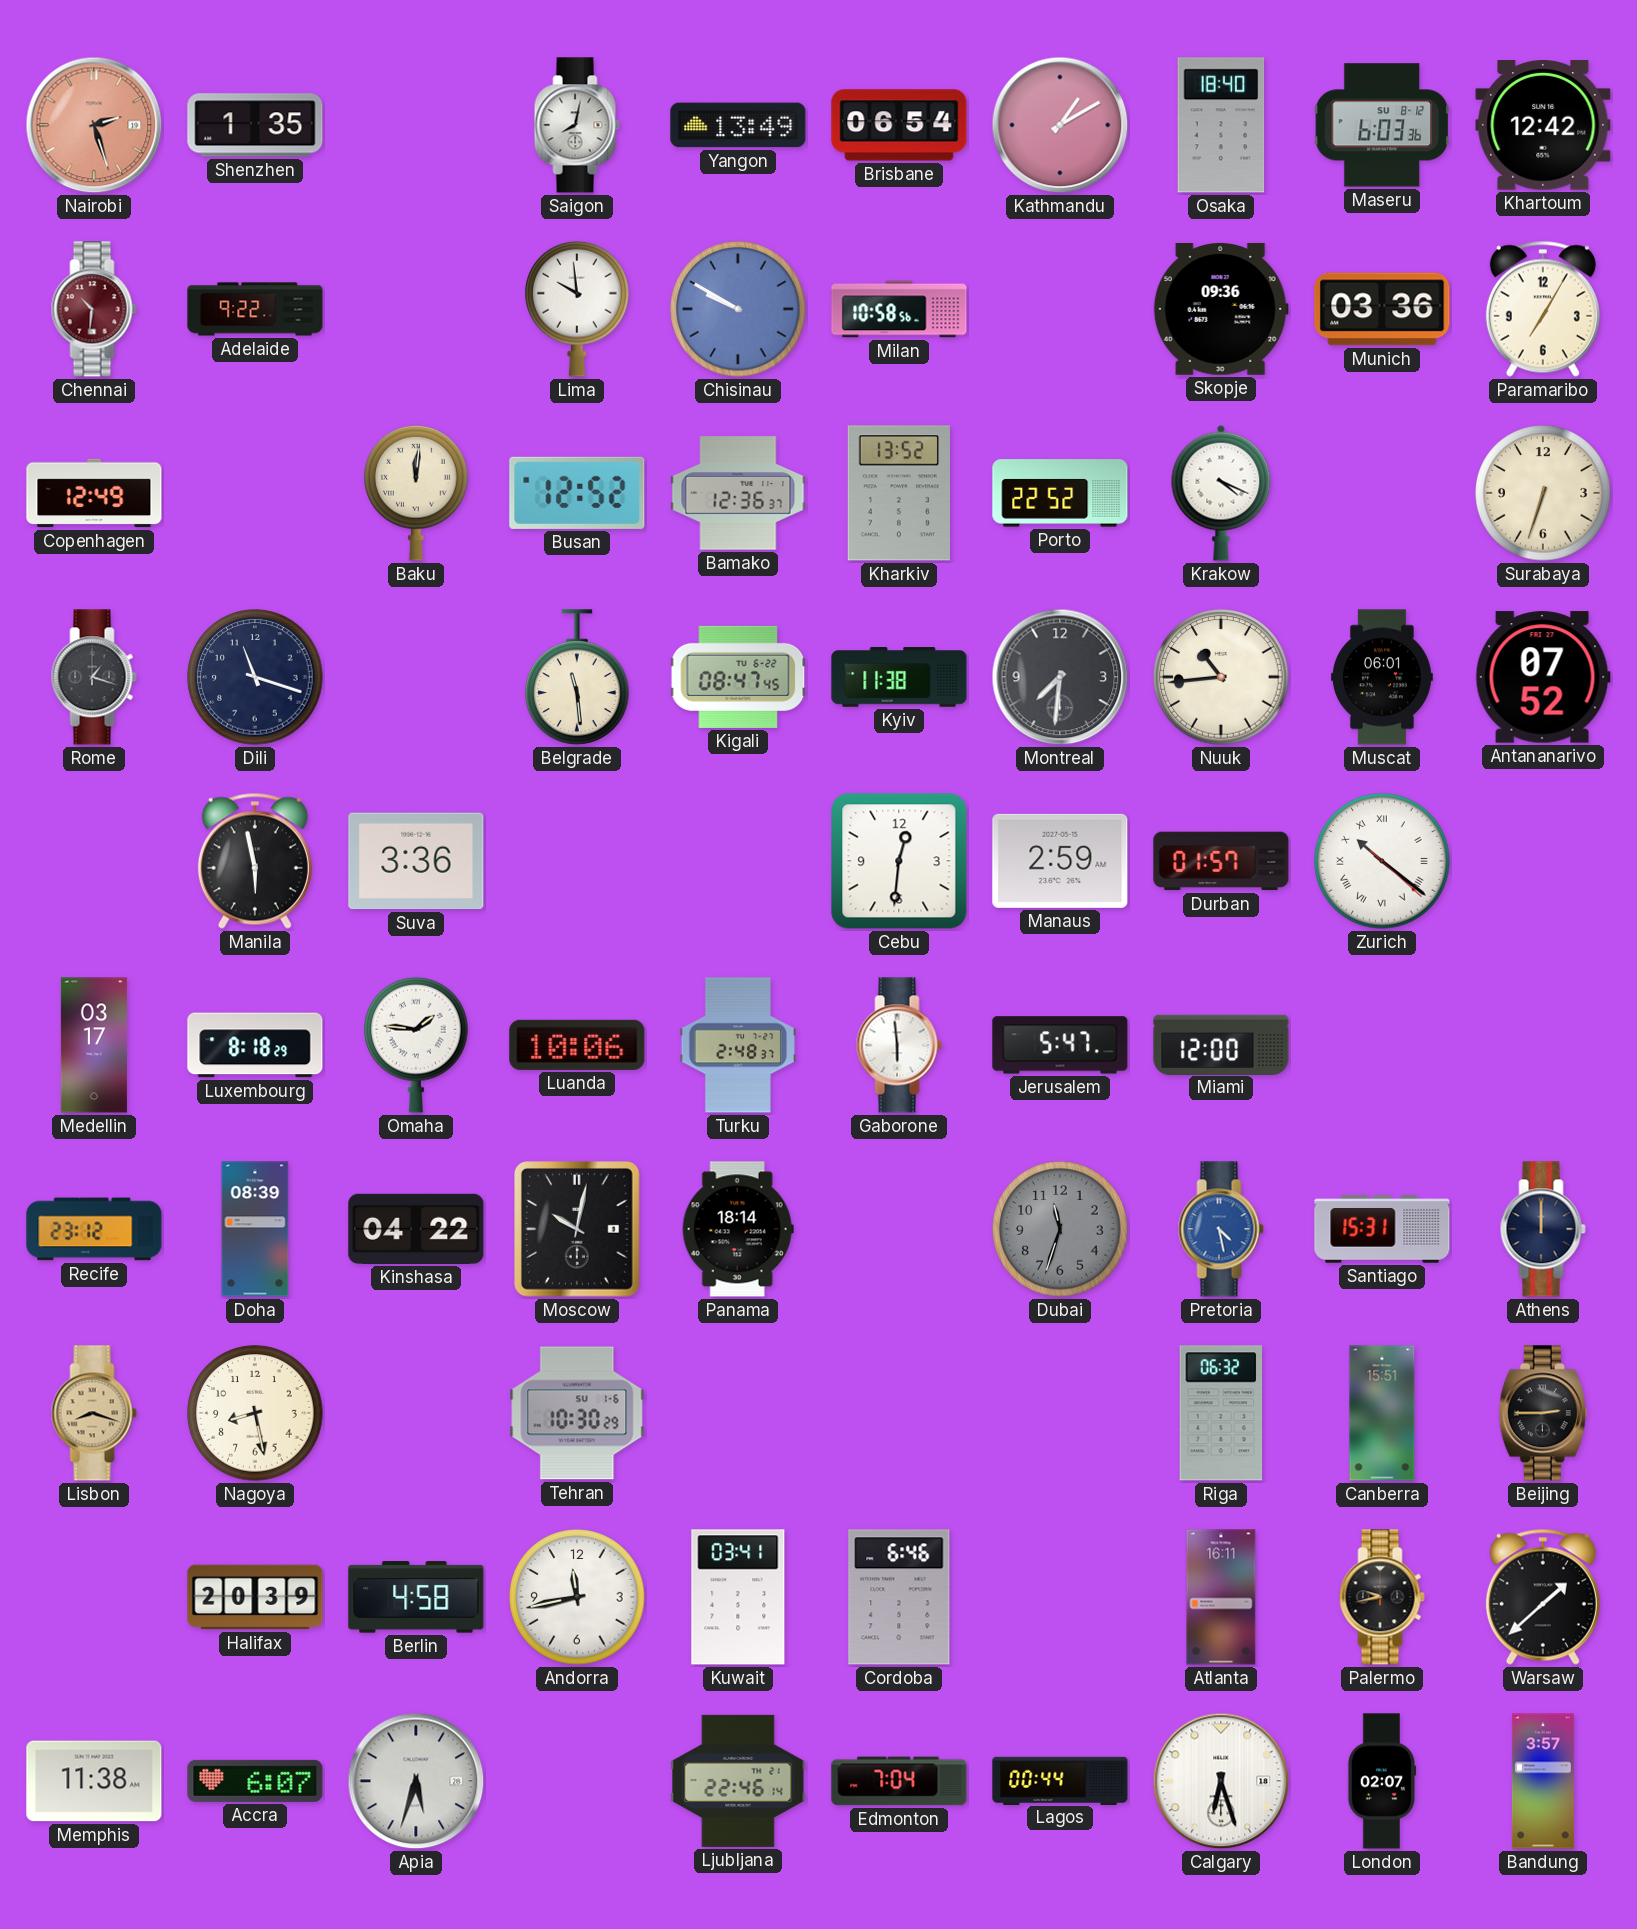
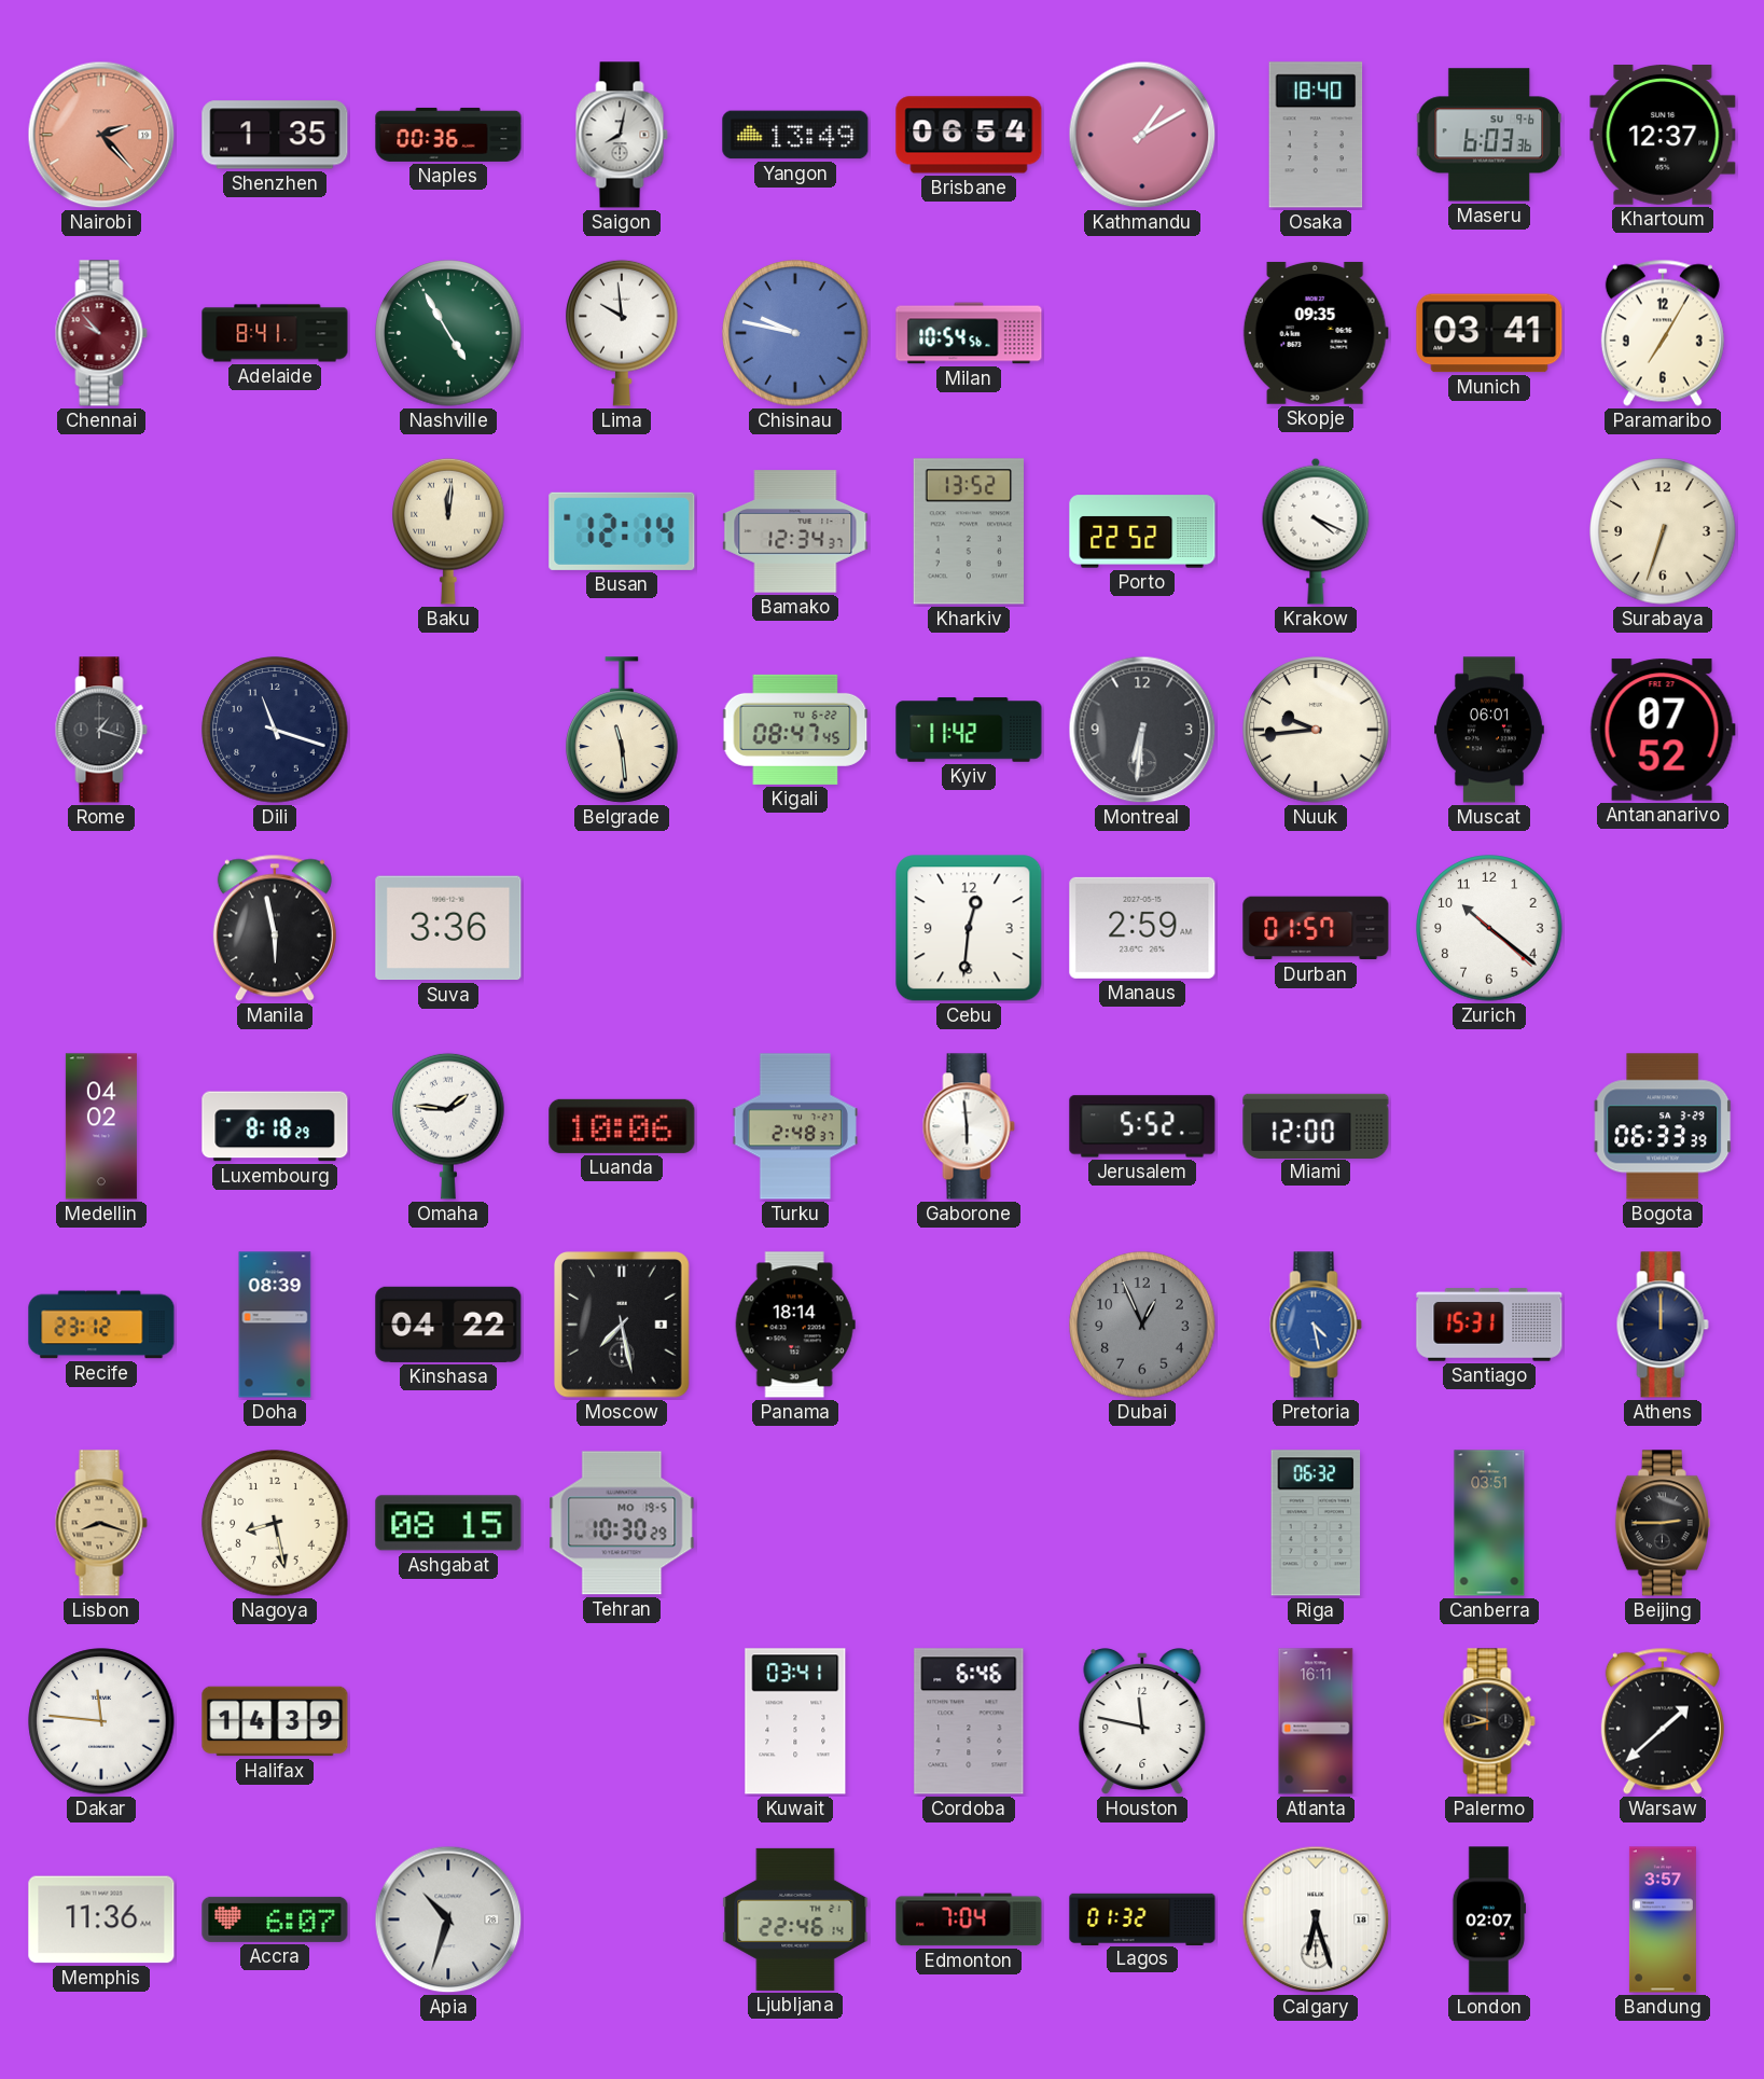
Nairobi: 2:27 -> 2:23
Naples: none -> 00:36
Maseru date: SU 8-12 -> SU 9-6
Khartoum: 12:42 -> 12:37
Chennai: 10:31 -> 9:53
Adelaide: 9:22 -> 8:41
Nashville: none -> 4:55
Chisinau: 9:50 -> 9:47
Milan: 10:58 -> 10:54
Skopje: 09:36 -> 09:35
Munich: 03:36 -> 03:41
Copenhagen: 12:49 -> none
Busan: 12:52 -> 12:14
Bamako: 12:36 -> 12:34
Kyiv: 11:38 -> 11:42
Montreal: 7:31 -> 6:31
Nuuk: 10:44 -> 9:44
Zurich numerals: Roman -> Arabic
Medellin: 03:17 -> 04:02
Jerusalem: 5:47 -> 5:52
Bogota: none -> 06:33
Moscow: 10:02 -> 7:28
Dubai: 11:33 -> 12:56
Ashgabat: none -> 08:15
Tehran date: SU 1-6 -> MO 19-5
Canberra: 15:51 -> 03:51
Dakar: none -> 11:46
Halifax: 20:39 -> 14:39
Berlin: 4:58 -> none
Andorra: 11:43 -> none
Houston: none -> 11:47
Memphis: 11:38 -> 11:36
Apia: 5:33 -> 10:33
Lagos: 00:44 -> 01:32
